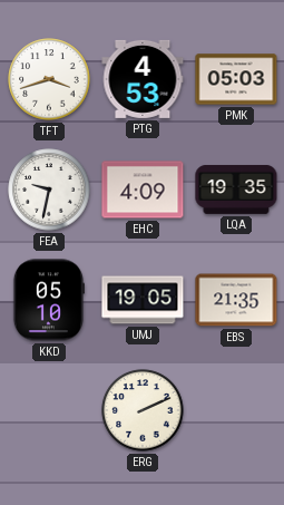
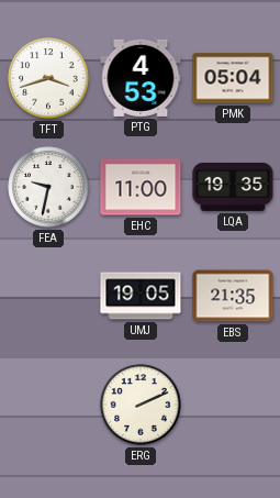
PMK: 05:03 -> 05:04
EHC: 4:09 -> 11:00
KKD: 05:10 -> none
